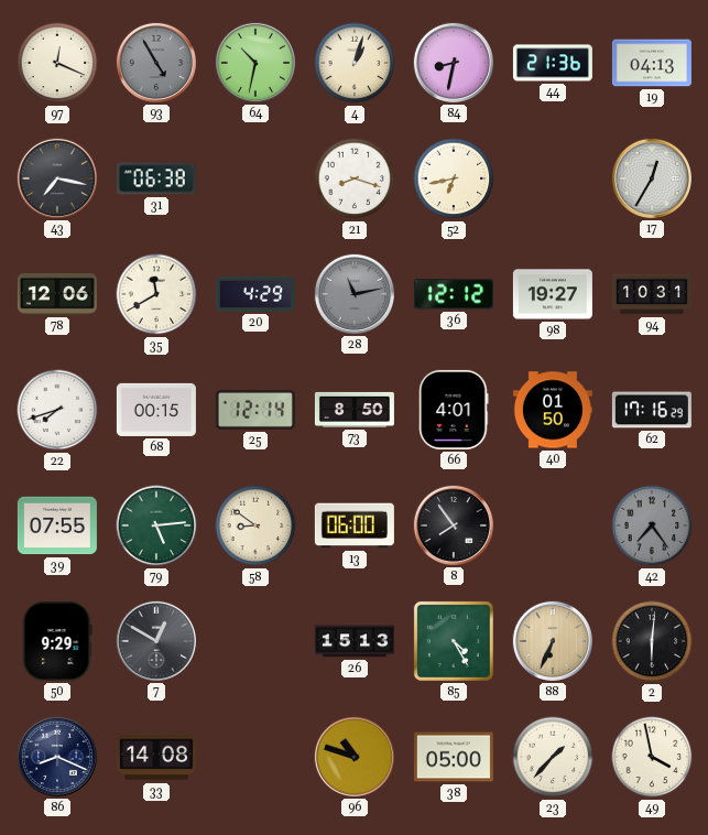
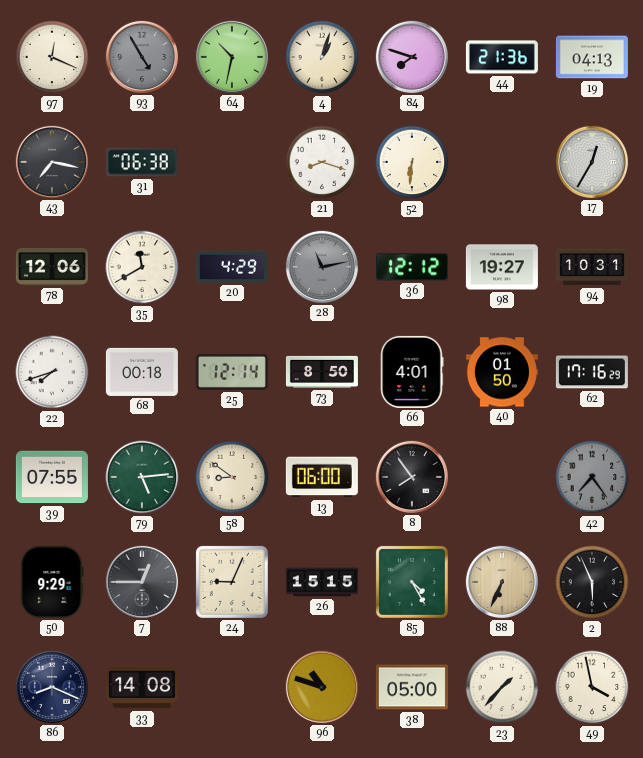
84: 8:32 -> 7:48
52: 6:43 -> 6:31
68: 00:15 -> 00:18
7: 12:50 -> 12:45
24: none -> 9:04
26: 15:13 -> 15:15
2: 6:01 -> 5:56
